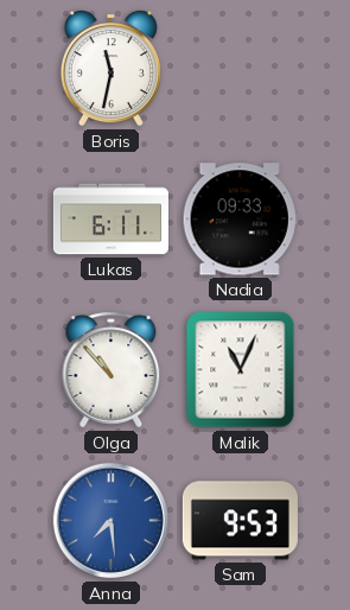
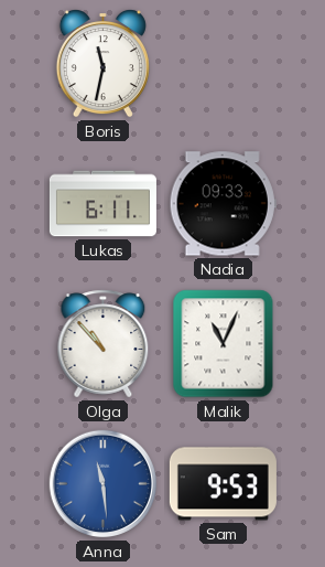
Anna: 7:29 -> 11:29
